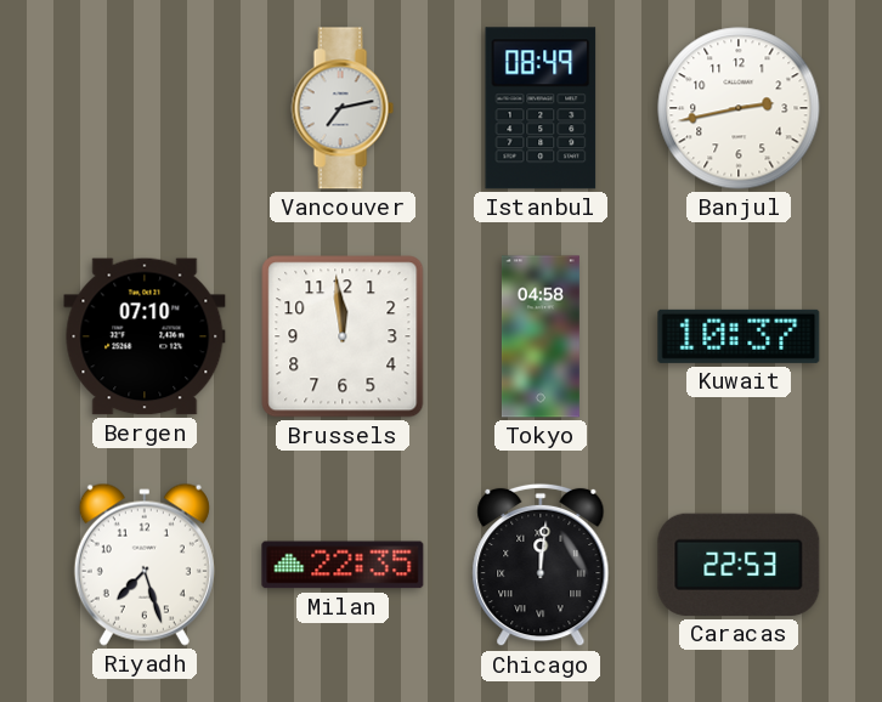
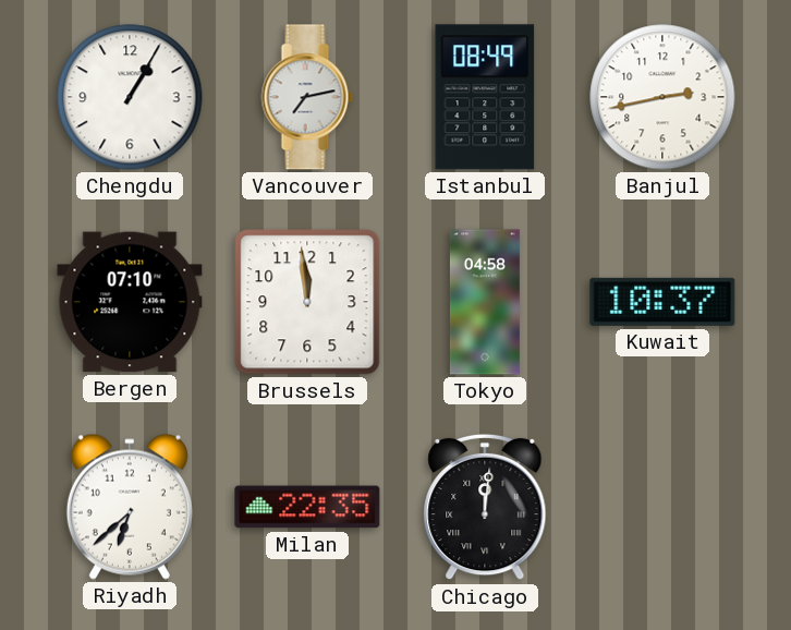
Chengdu: none -> 1:05
Riyadh: 7:27 -> 6:38
Caracas: 22:53 -> none
